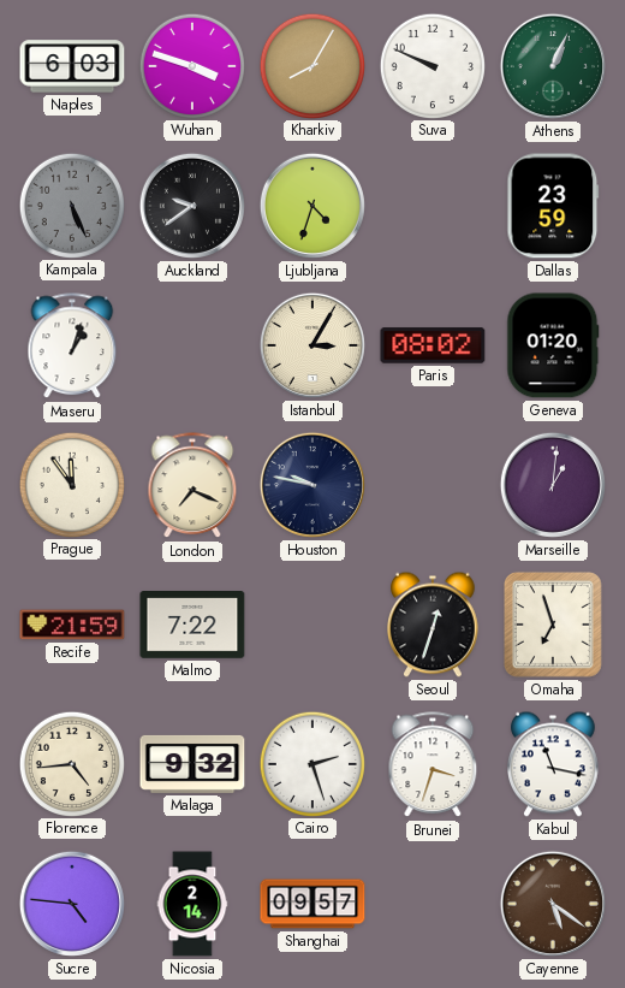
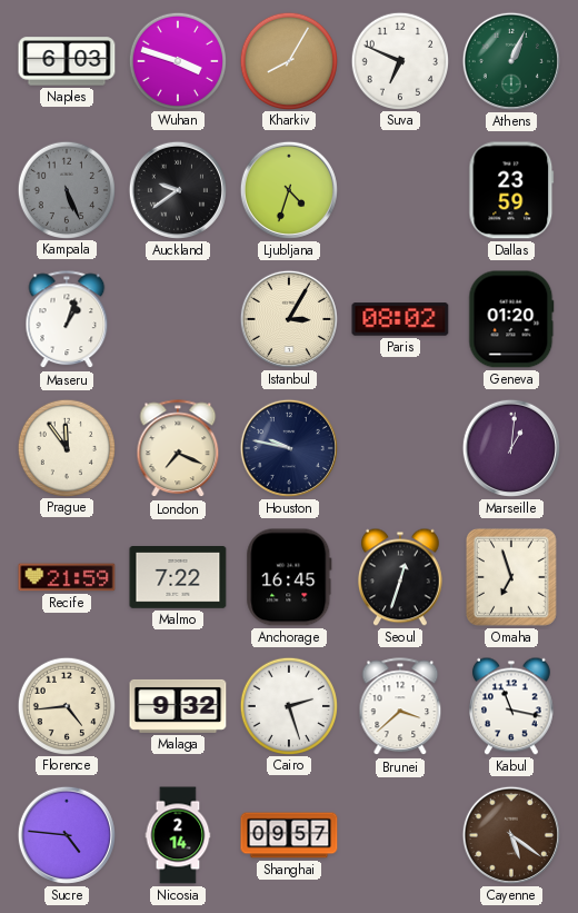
Suva: 9:49 -> 6:49
Anchorage: none -> 16:45
Brunei: 3:33 -> 3:38
